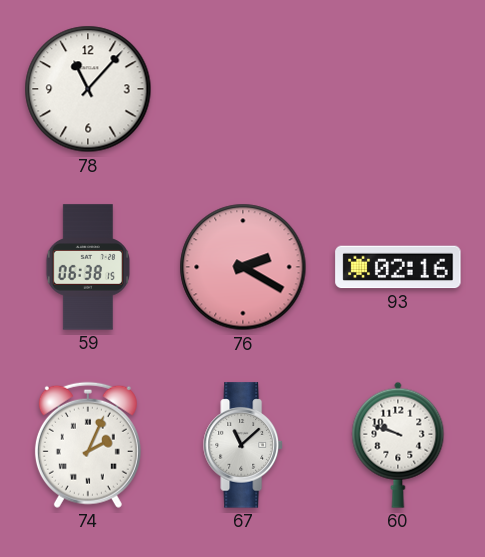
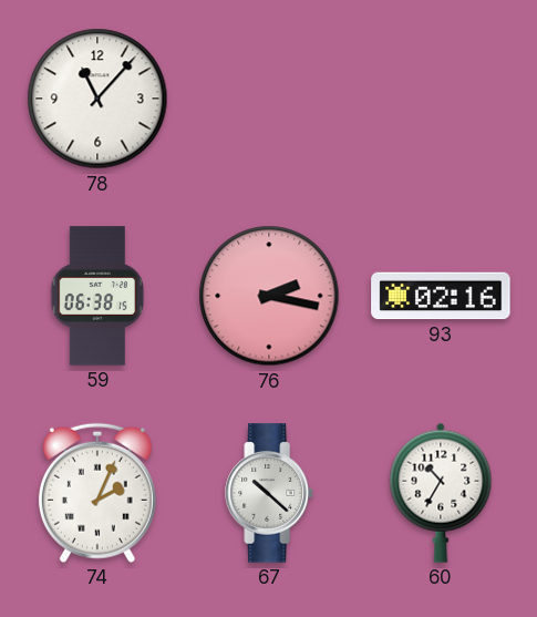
76: 2:20 -> 2:17
67: 11:08 -> 10:22
60: 9:48 -> 10:35
